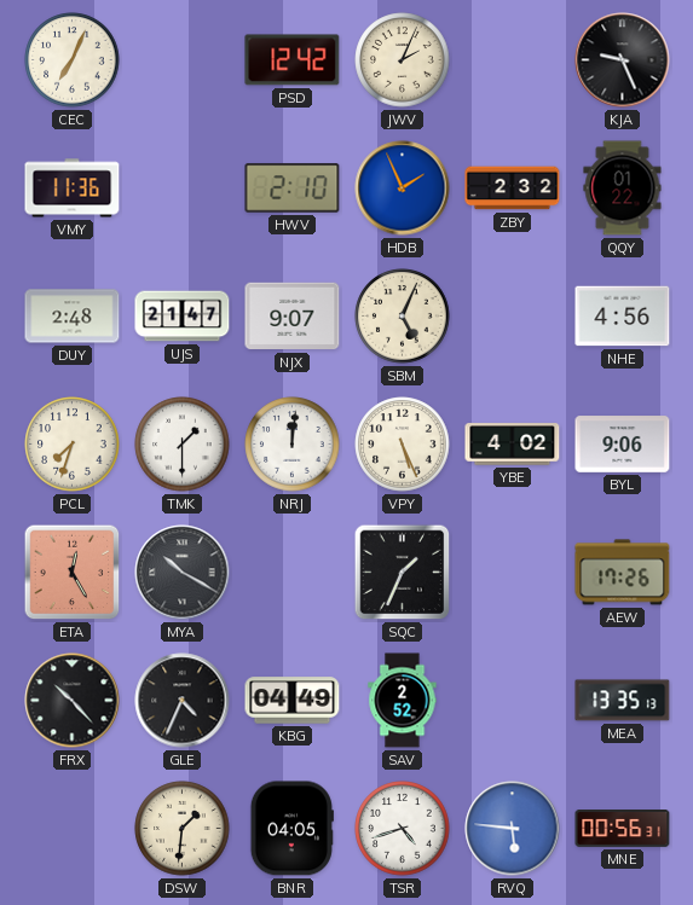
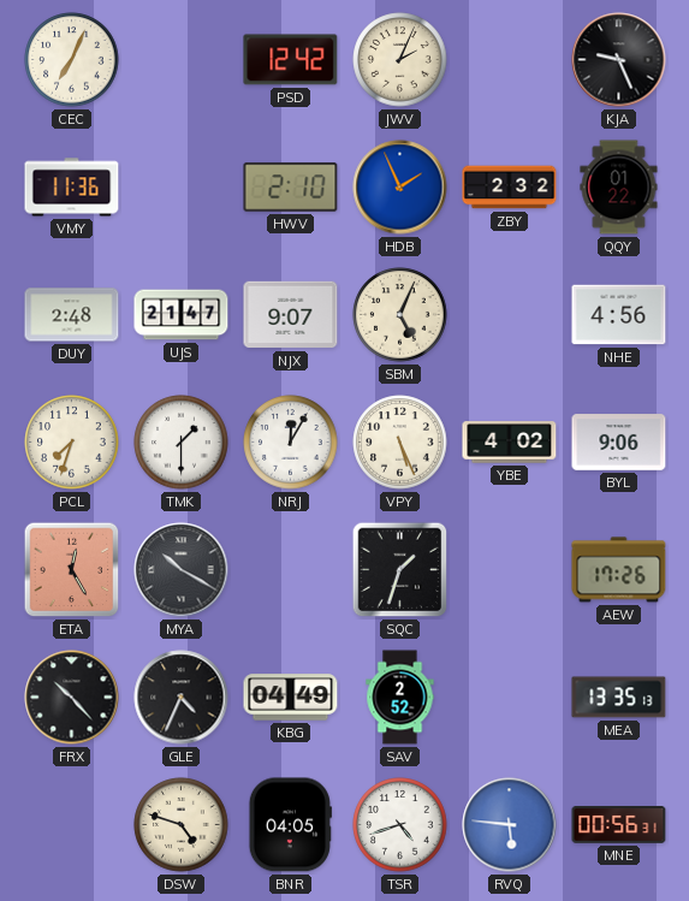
NRJ: 12:01 -> 12:05
SQC: 1:34 -> 1:33
DSW: 1:31 -> 4:48
